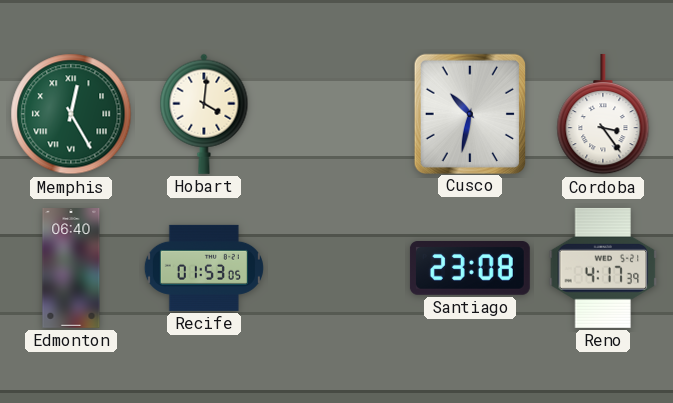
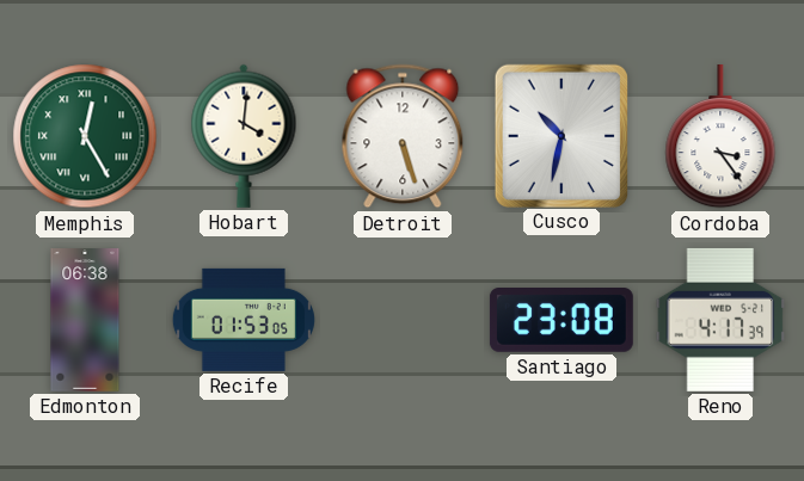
Detroit: none -> 5:27
Edmonton: 06:40 -> 06:38
